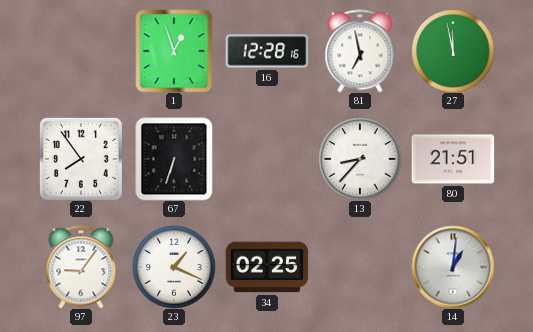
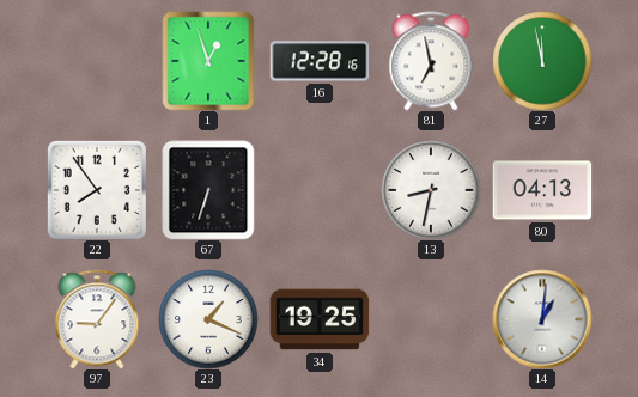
13: 8:37 -> 8:32
80: 21:51 -> 04:13
34: 02:25 -> 19:25
